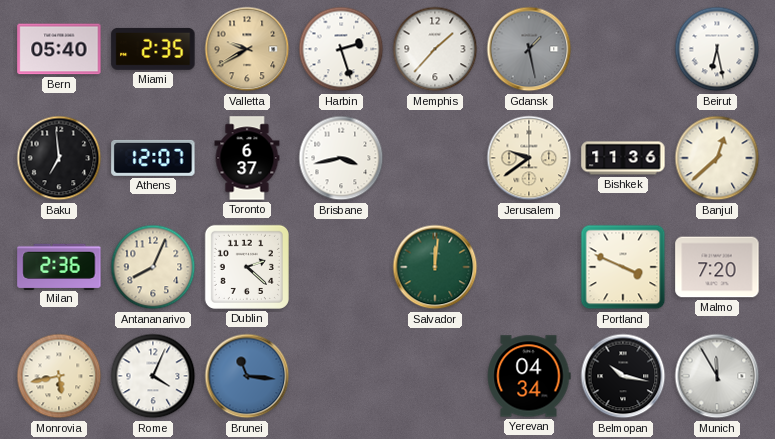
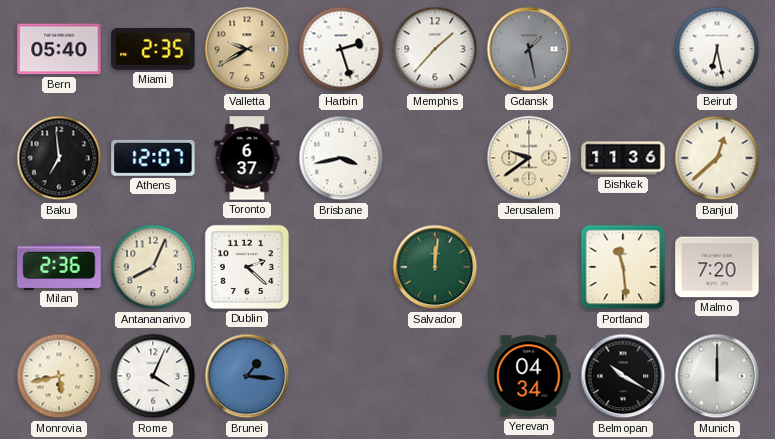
Portland: 3:49 -> 11:29
Brunei: 11:16 -> 1:16
Belmopan: 10:17 -> 10:20
Munich: 11:55 -> 12:00
